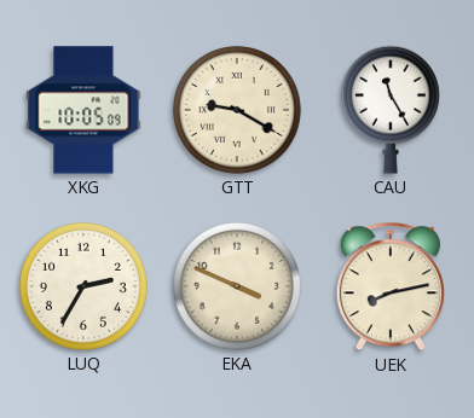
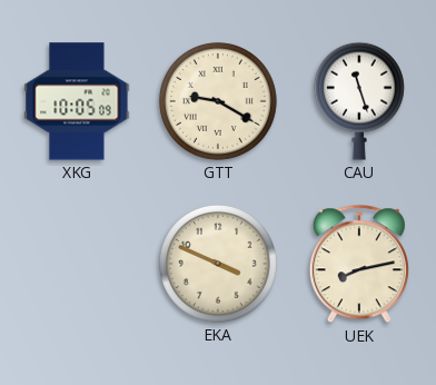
CAU: 11:25 -> 11:27
LUQ: 2:35 -> none
